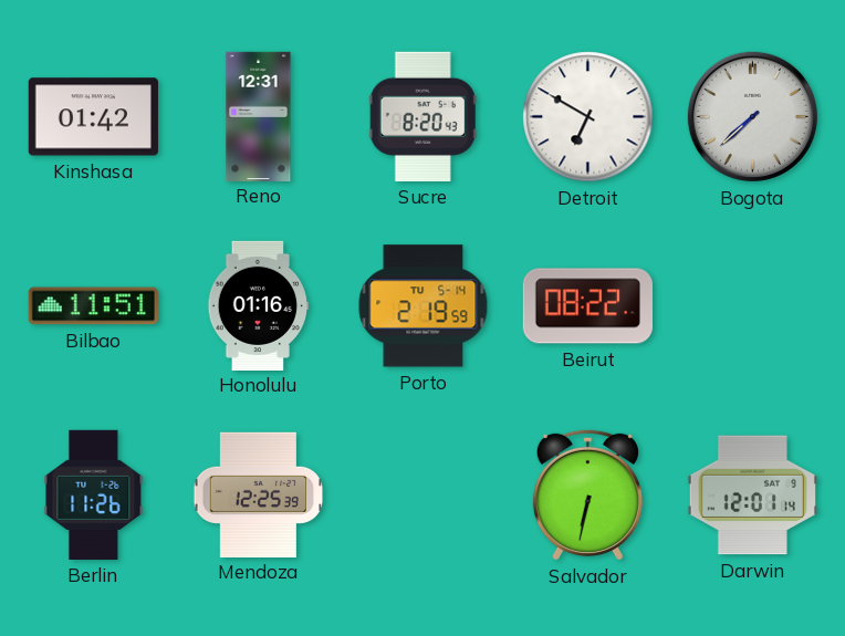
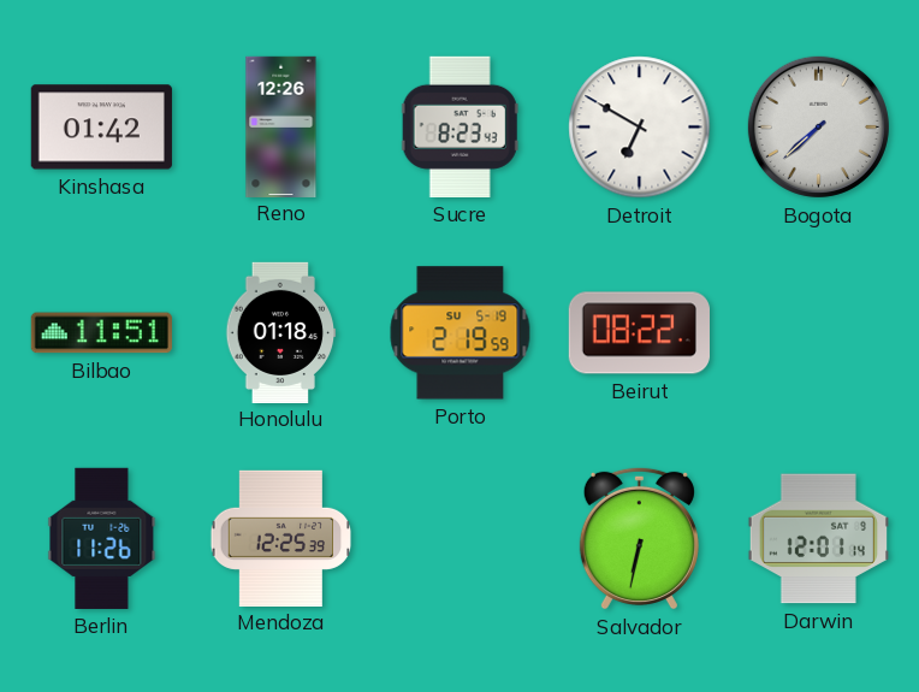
Reno: 12:31 -> 12:26
Sucre: 8:20 -> 8:23
Honolulu: 01:16 -> 01:18
Porto date: TU 5-14 -> SU 5-19
